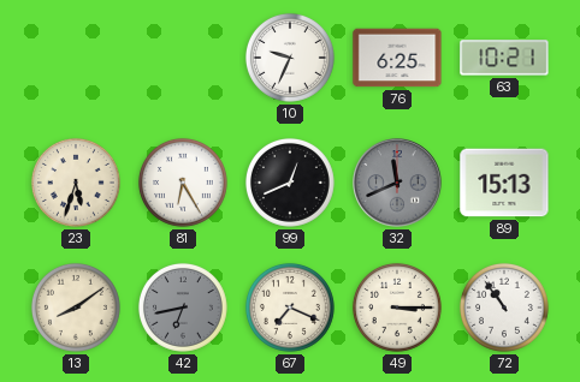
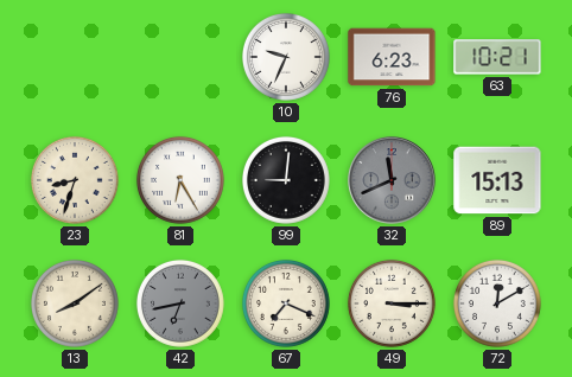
76: 6:25 -> 6:23
23: 5:33 -> 8:33
99: 12:41 -> 9:01
72: 10:54 -> 12:10
